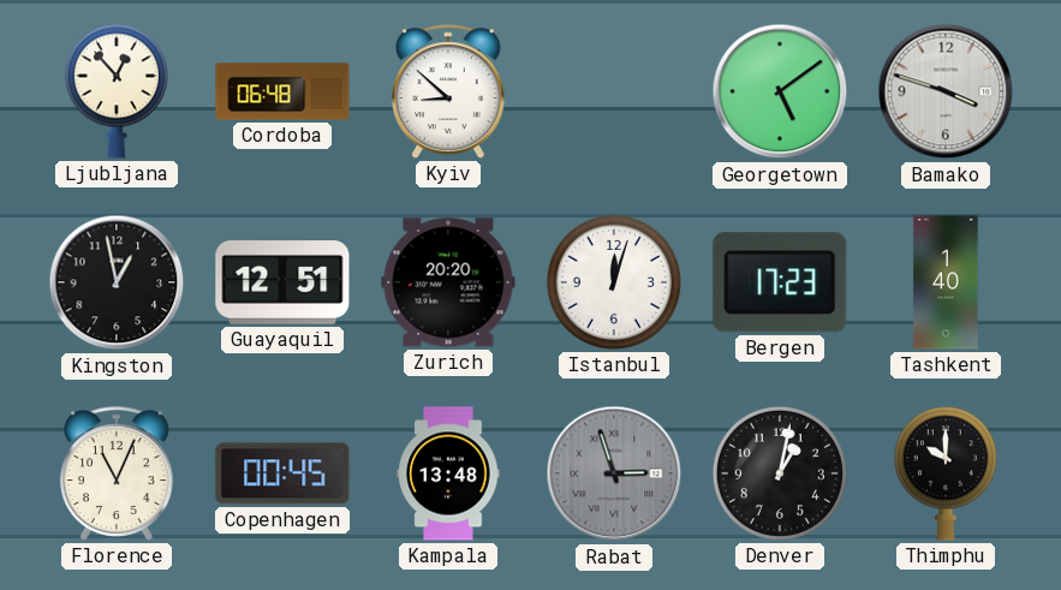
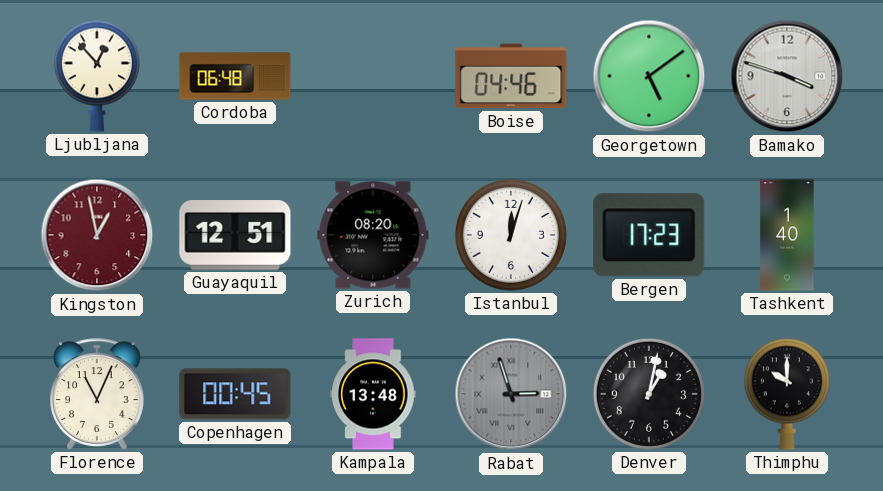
Kyiv: 8:52 -> none
Boise: none -> 04:46
Kingston dial: black -> burgundy
Zurich: 20:20 -> 08:20
